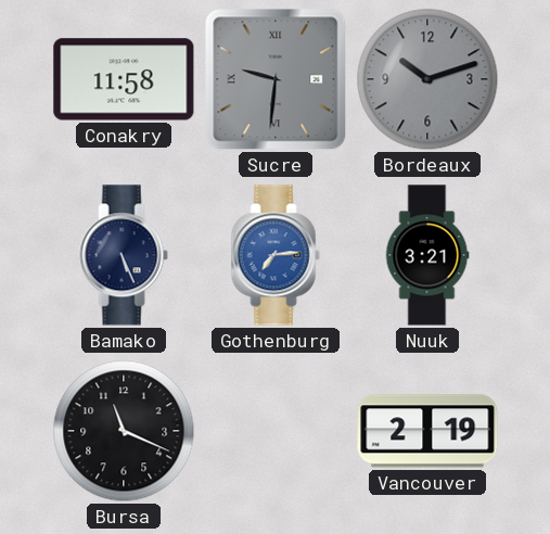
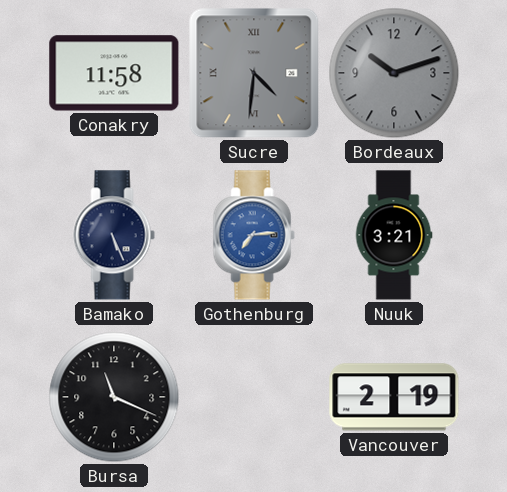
Sucre: 9:31 -> 4:31
